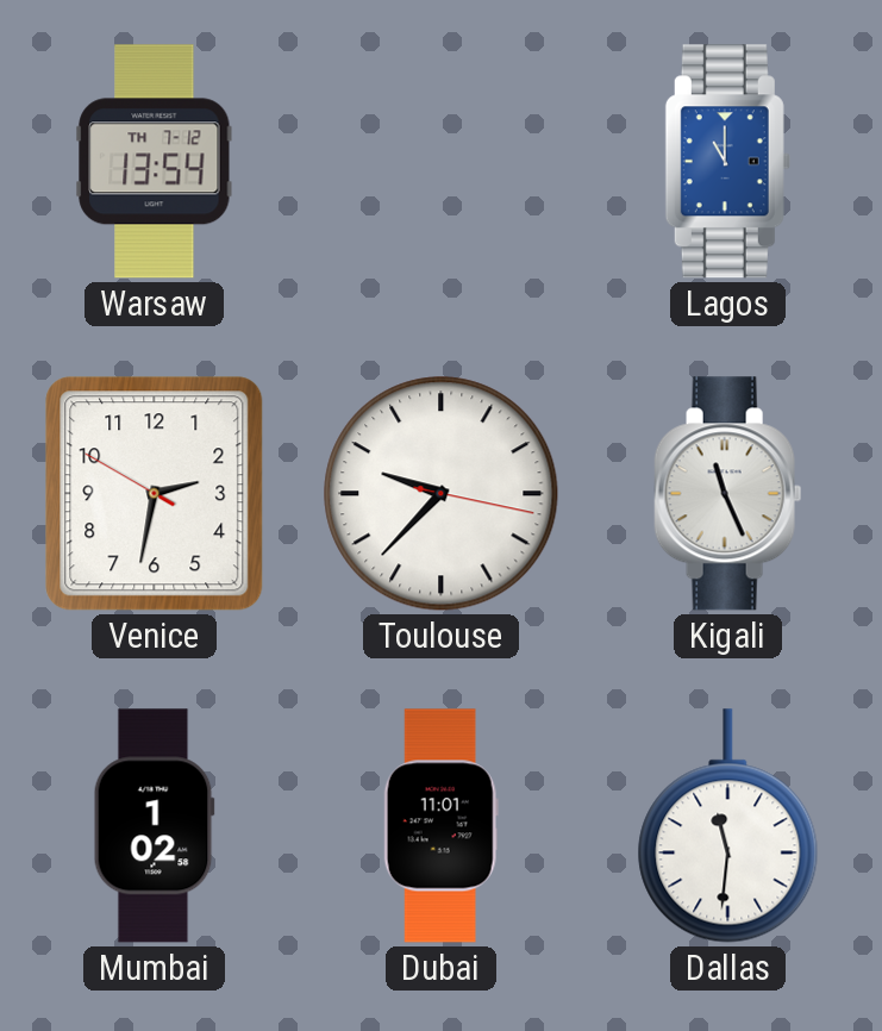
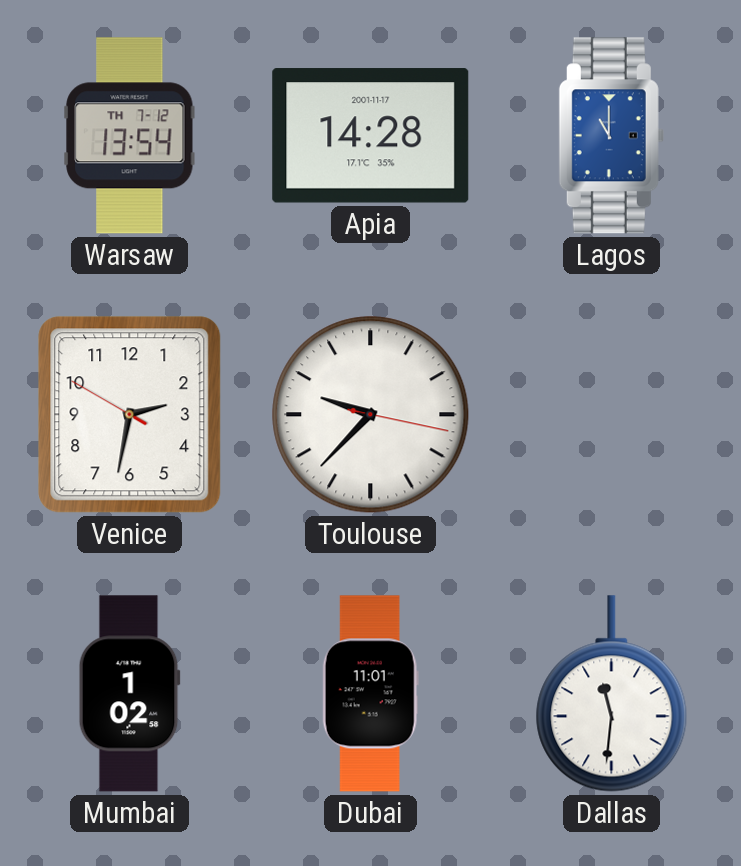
Apia: none -> 14:28
Kigali: 11:26 -> none
